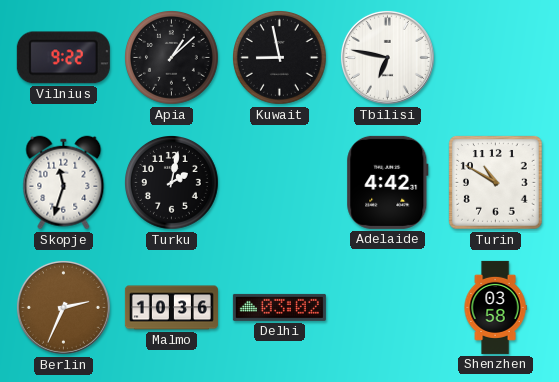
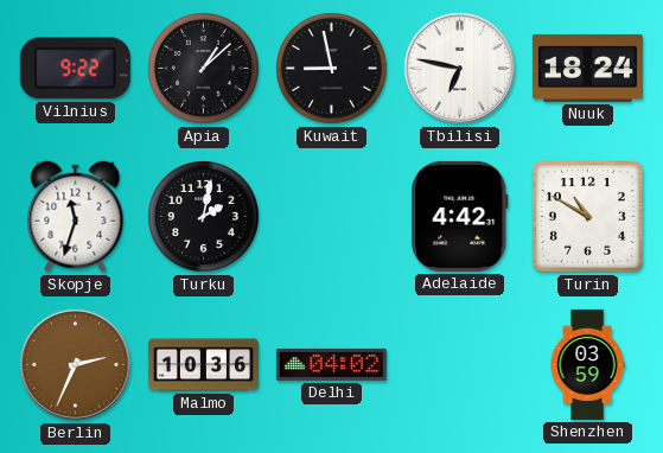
Nuuk: none -> 18:24
Delhi: 03:02 -> 04:02
Shenzhen: 03:58 -> 03:59
